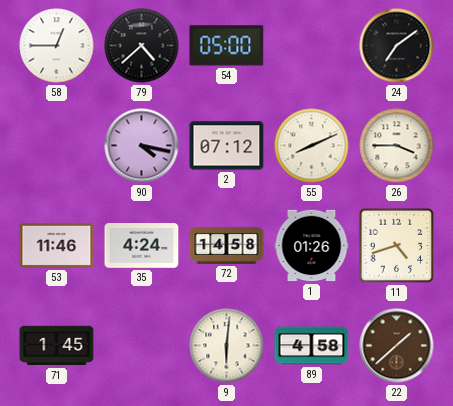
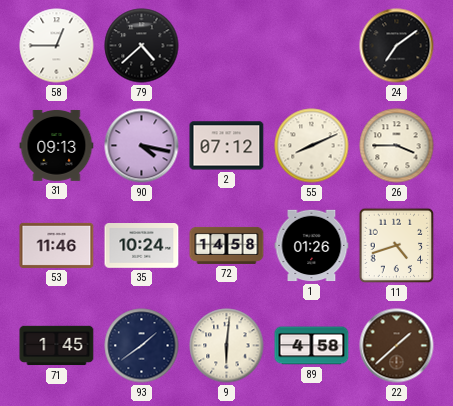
54: 05:00 -> none
31: none -> 09:13
35: 4:24 -> 10:24
93: none -> 1:39
